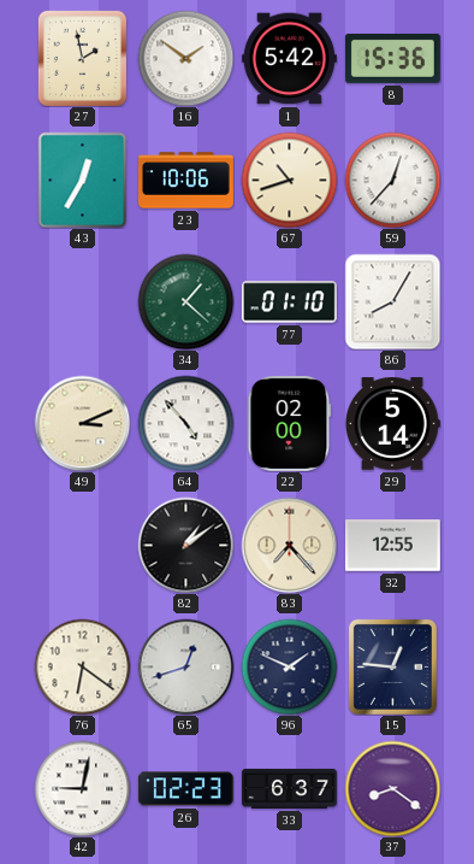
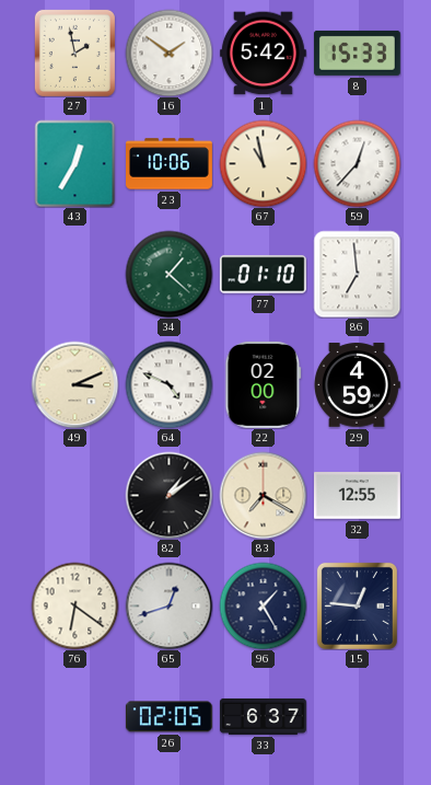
8: 15:36 -> 15:33
67: 10:42 -> 10:58
86: 8:05 -> 6:59
64: 4:53 -> 4:49
29: 5:14 -> 4:59
83: 7:23 -> 7:20
96: 1:49 -> 1:25
42: 9:02 -> none
26: 02:23 -> 02:05
37: 8:21 -> none
